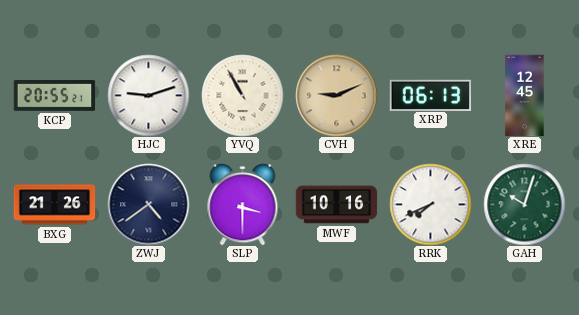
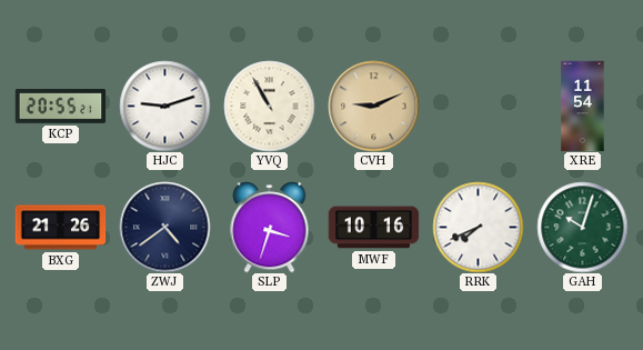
XRP: 06:13 -> none
XRE: 12:45 -> 11:54
SLP: 3:30 -> 3:33
